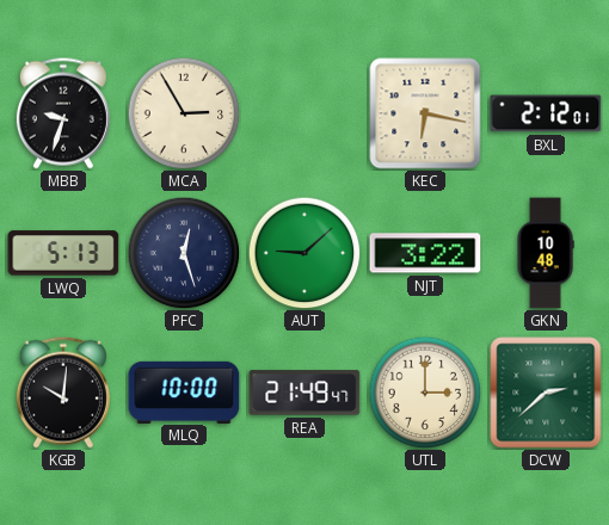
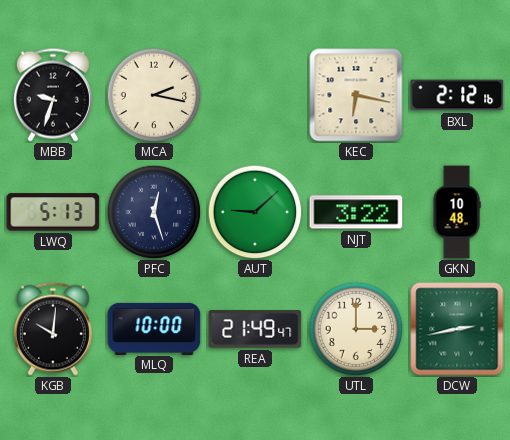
MCA: 2:55 -> 2:17
BXL: 2:12:01 -> 2:12:16
DCW: 2:38 -> 2:43
